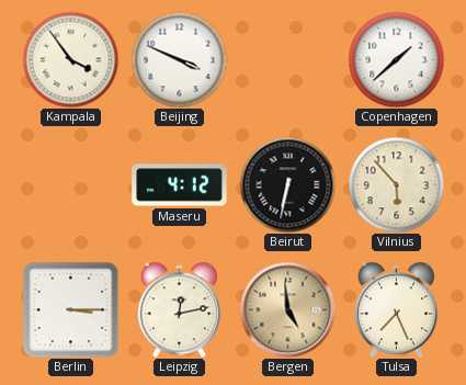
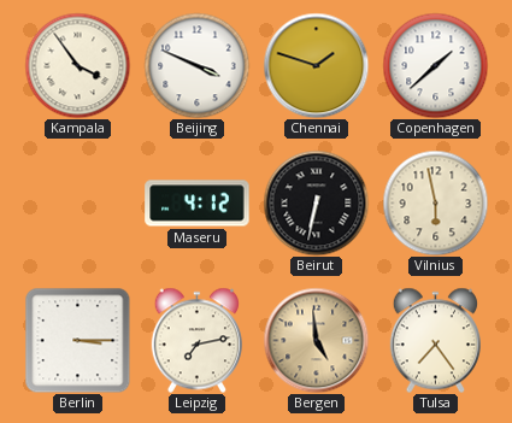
Chennai: none -> 1:48
Vilnius: 5:53 -> 5:58
Leipzig: 12:13 -> 7:13
Tulsa: 7:26 -> 7:24
